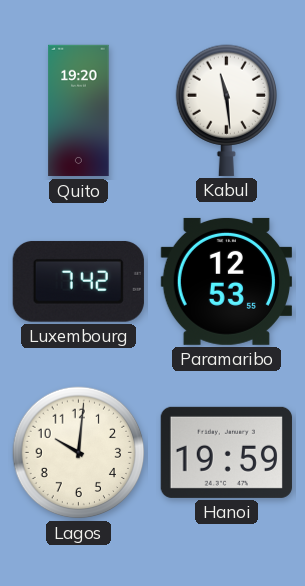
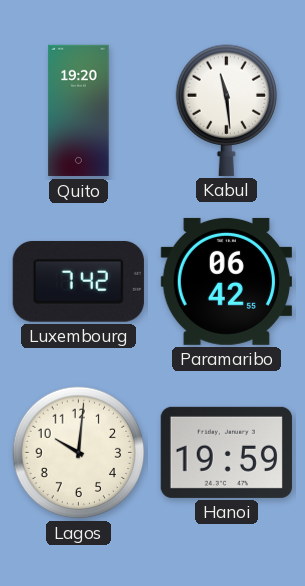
Paramaribo: 12:53 -> 06:42
